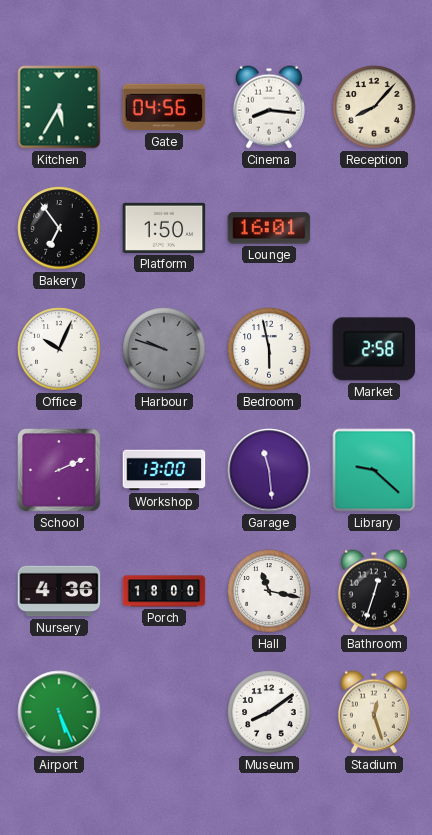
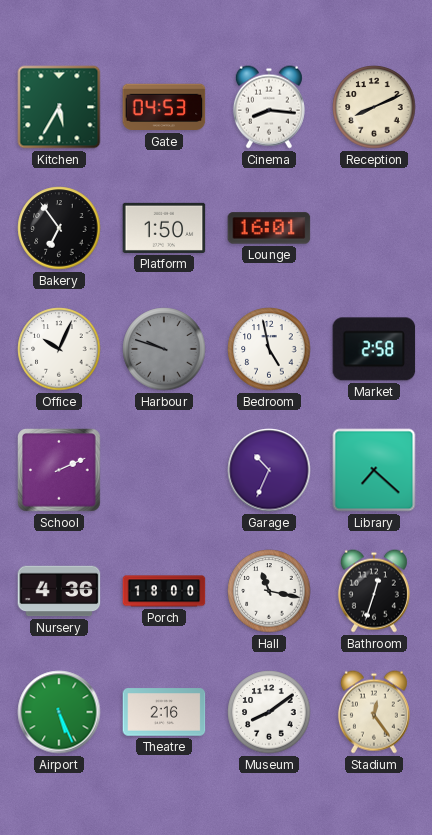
Gate: 04:56 -> 04:53
Reception: 8:07 -> 8:11
Bedroom: 5:58 -> 4:58
Workshop: 13:00 -> none
Garage: 11:29 -> 10:34
Library: 9:22 -> 7:22
Theatre: none -> 2:16
Stadium: 12:27 -> 12:24
